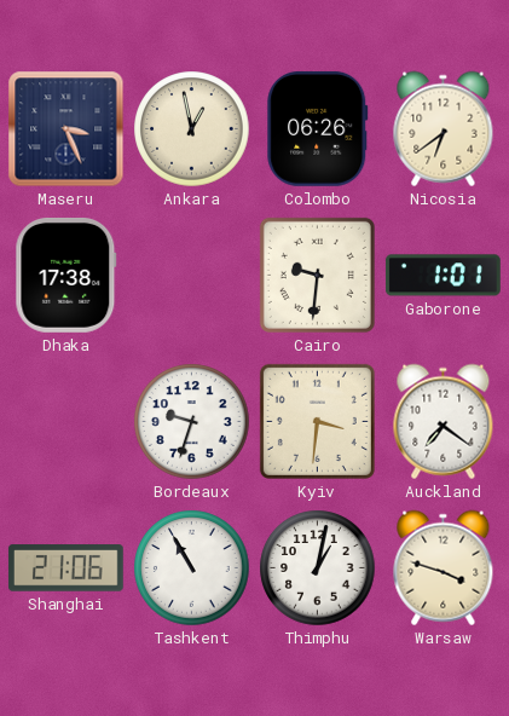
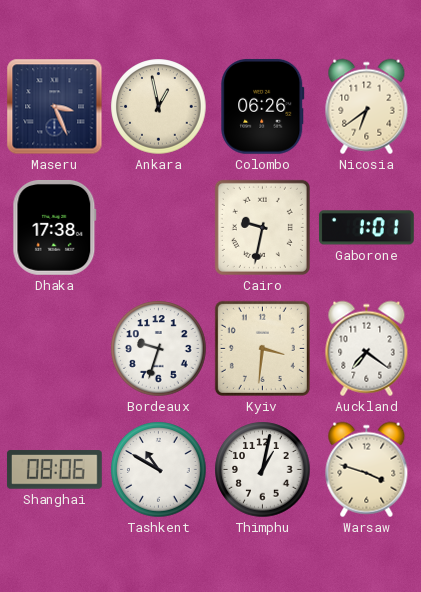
Cairo: 9:31 -> 9:32
Shanghai: 21:06 -> 08:06
Tashkent: 10:55 -> 10:50
